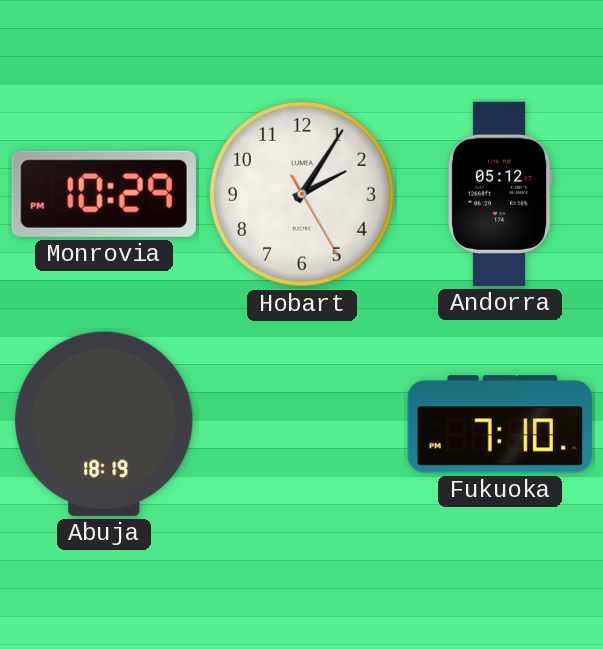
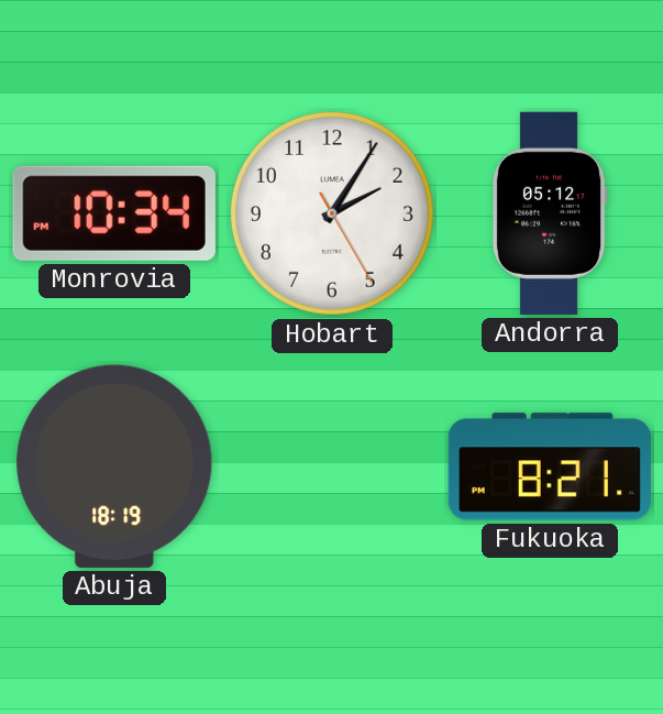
Monrovia: 10:29 -> 10:34
Fukuoka: 7:10 -> 8:21
